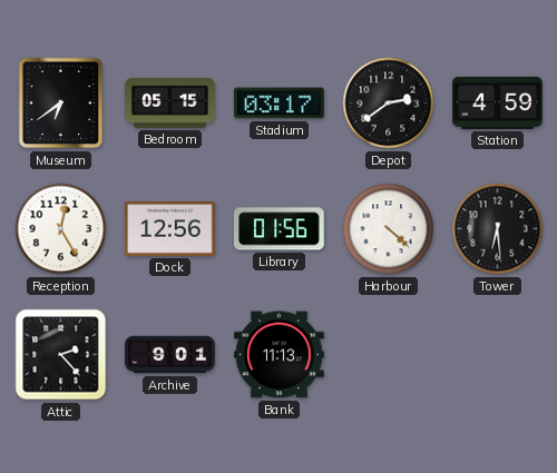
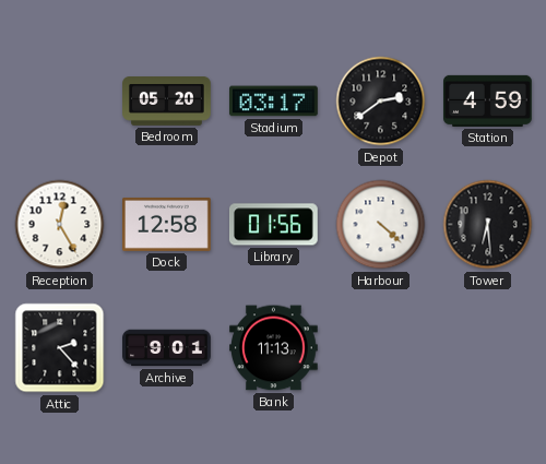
Museum: 6:39 -> none
Bedroom: 05:15 -> 05:20
Dock: 12:56 -> 12:58
